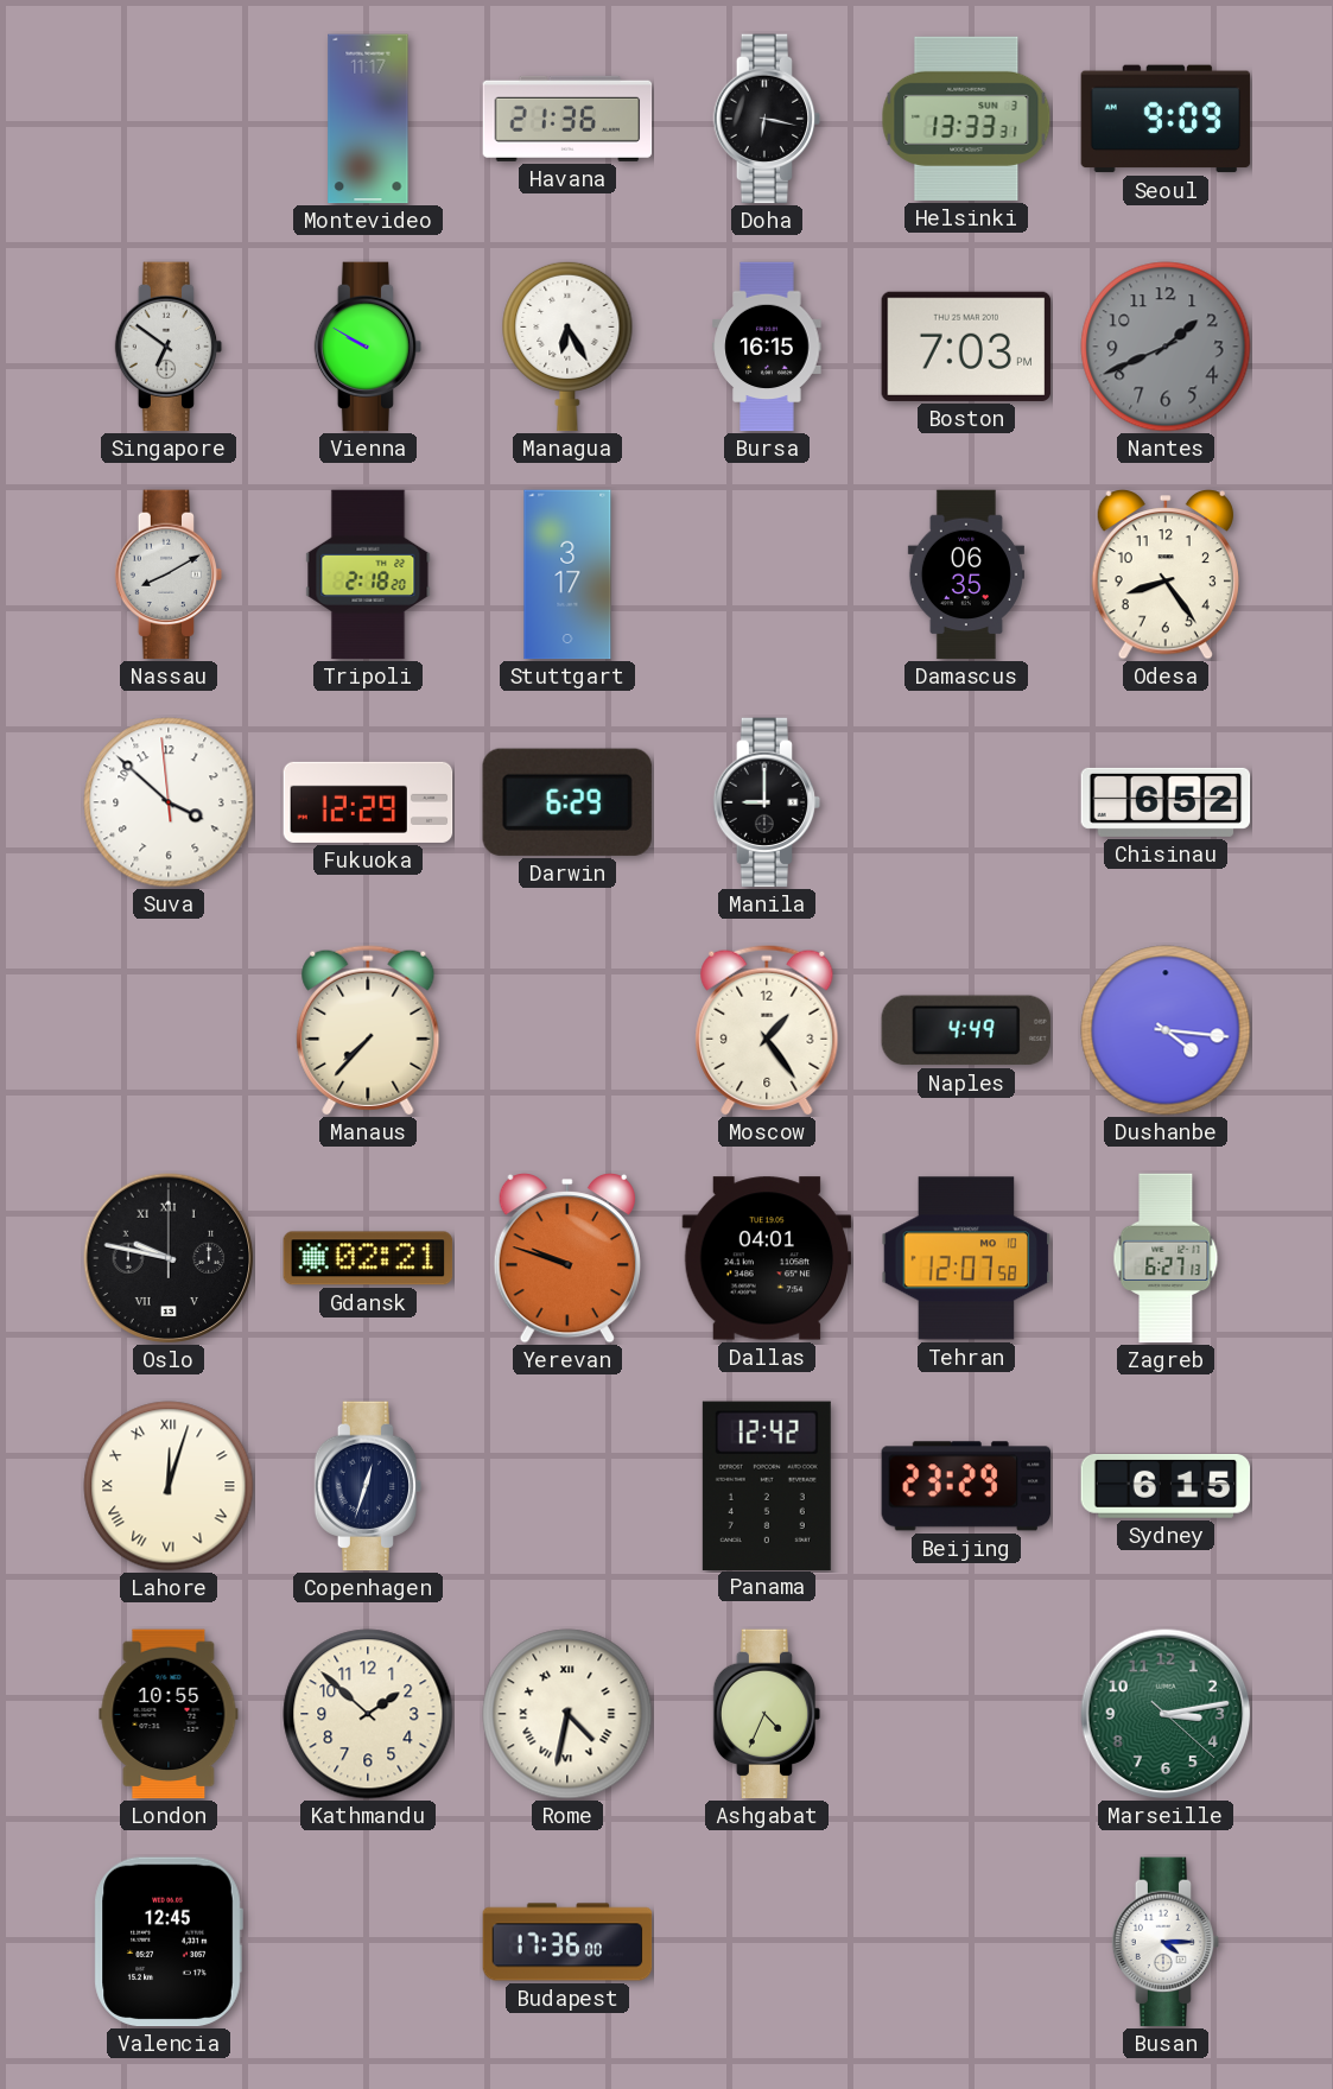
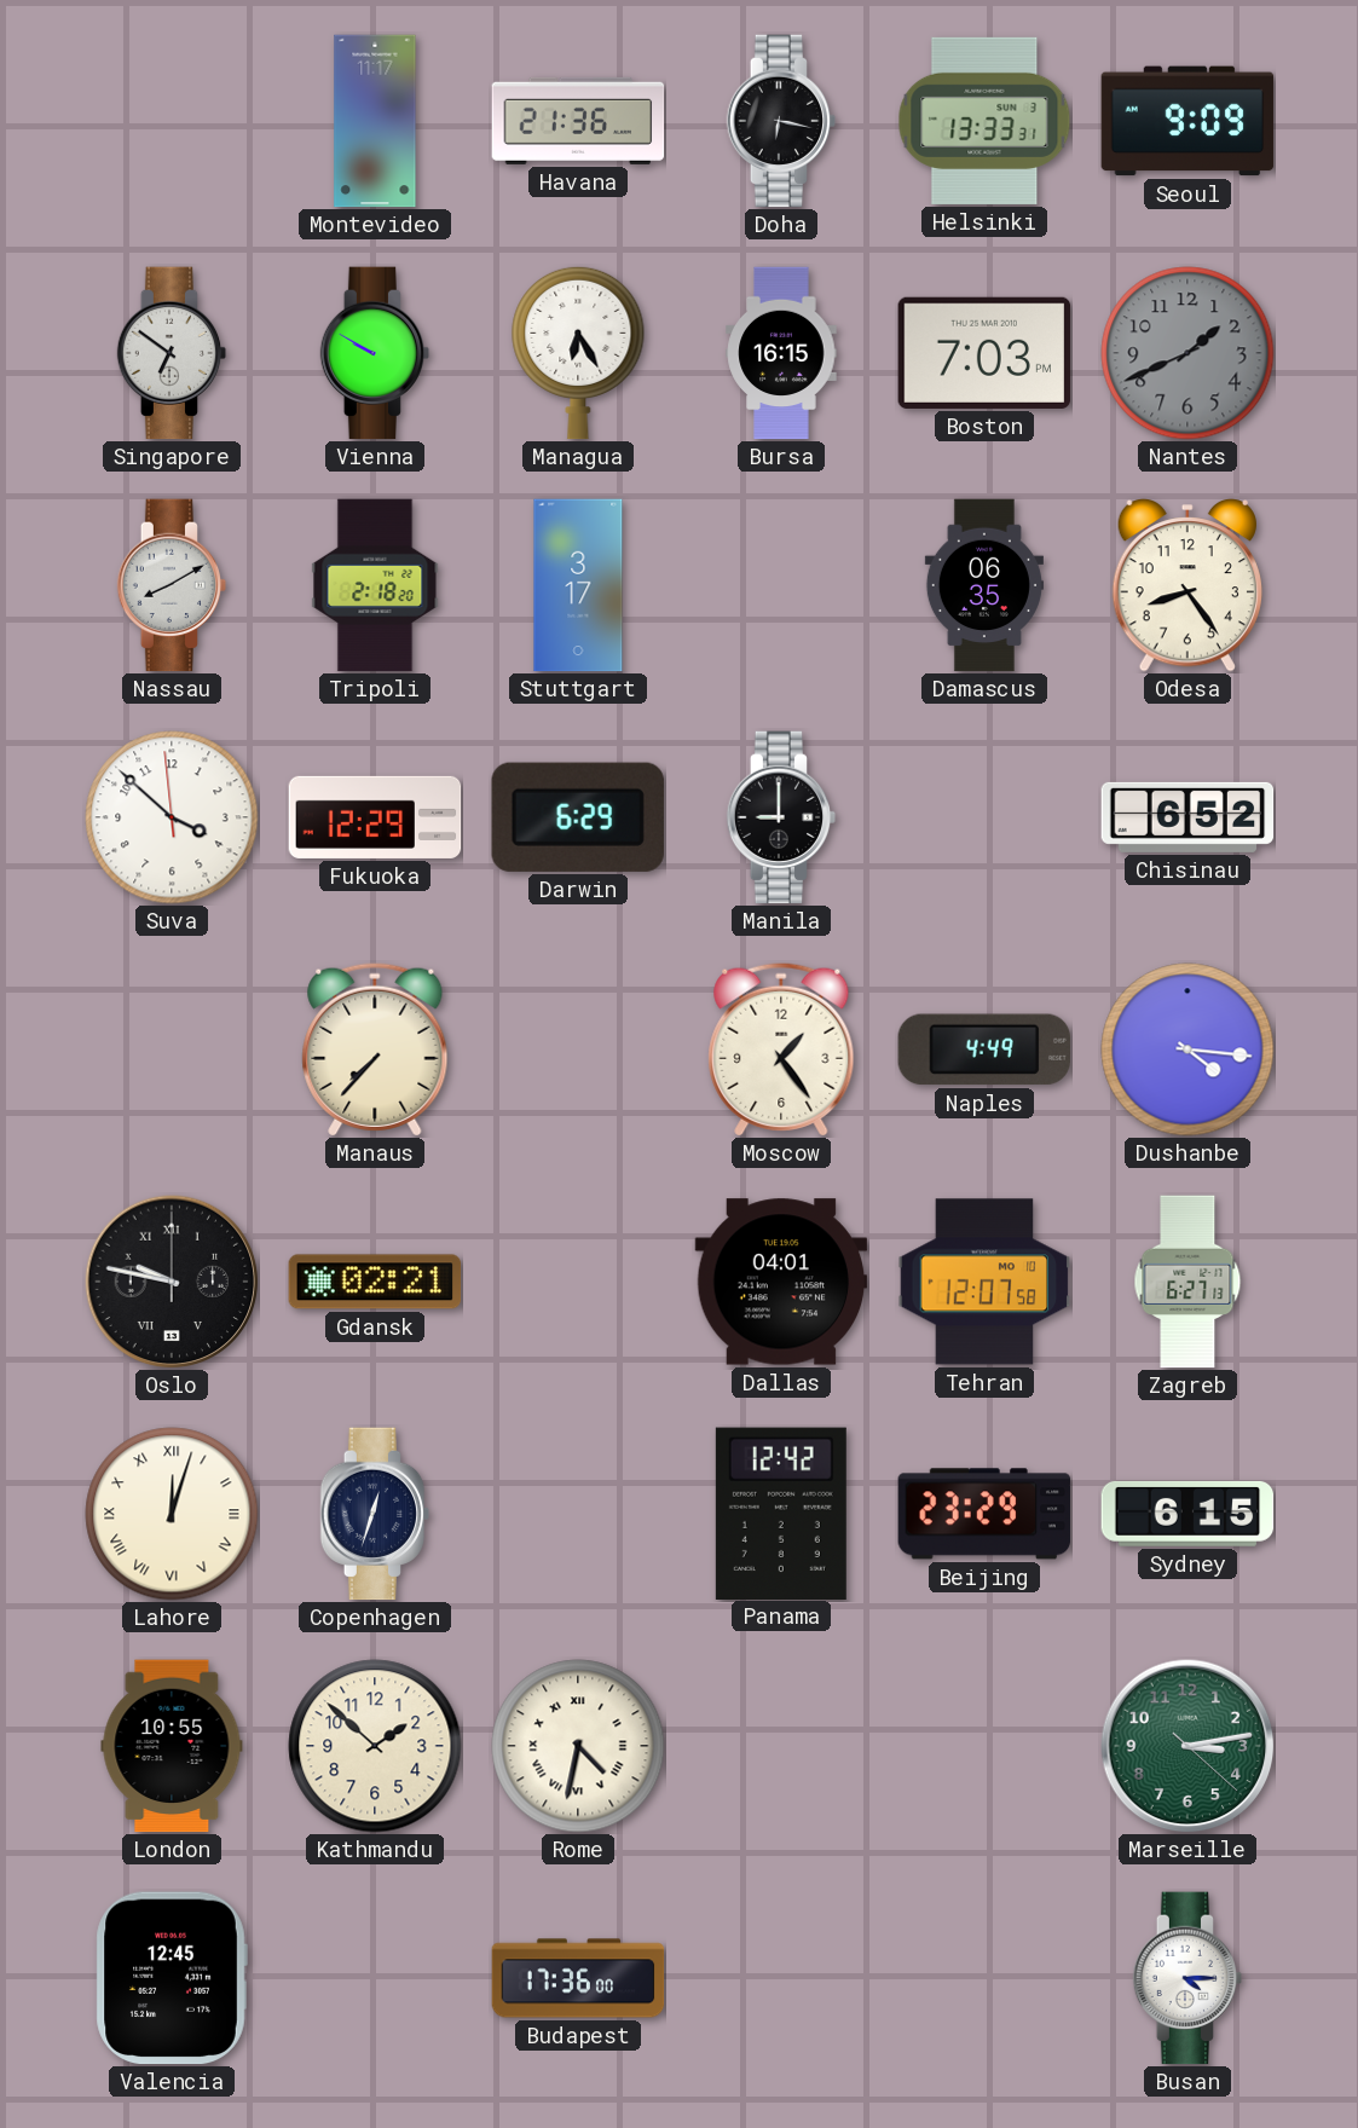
Yerevan: 9:48 -> none
Ashgabat: 4:34 -> none
